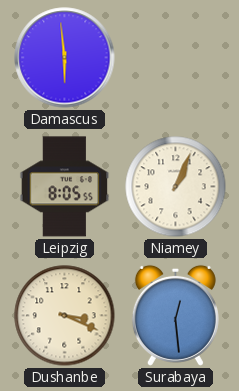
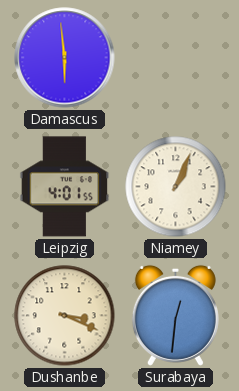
Leipzig: 8:05 -> 4:01
Surabaya: 12:29 -> 12:31
